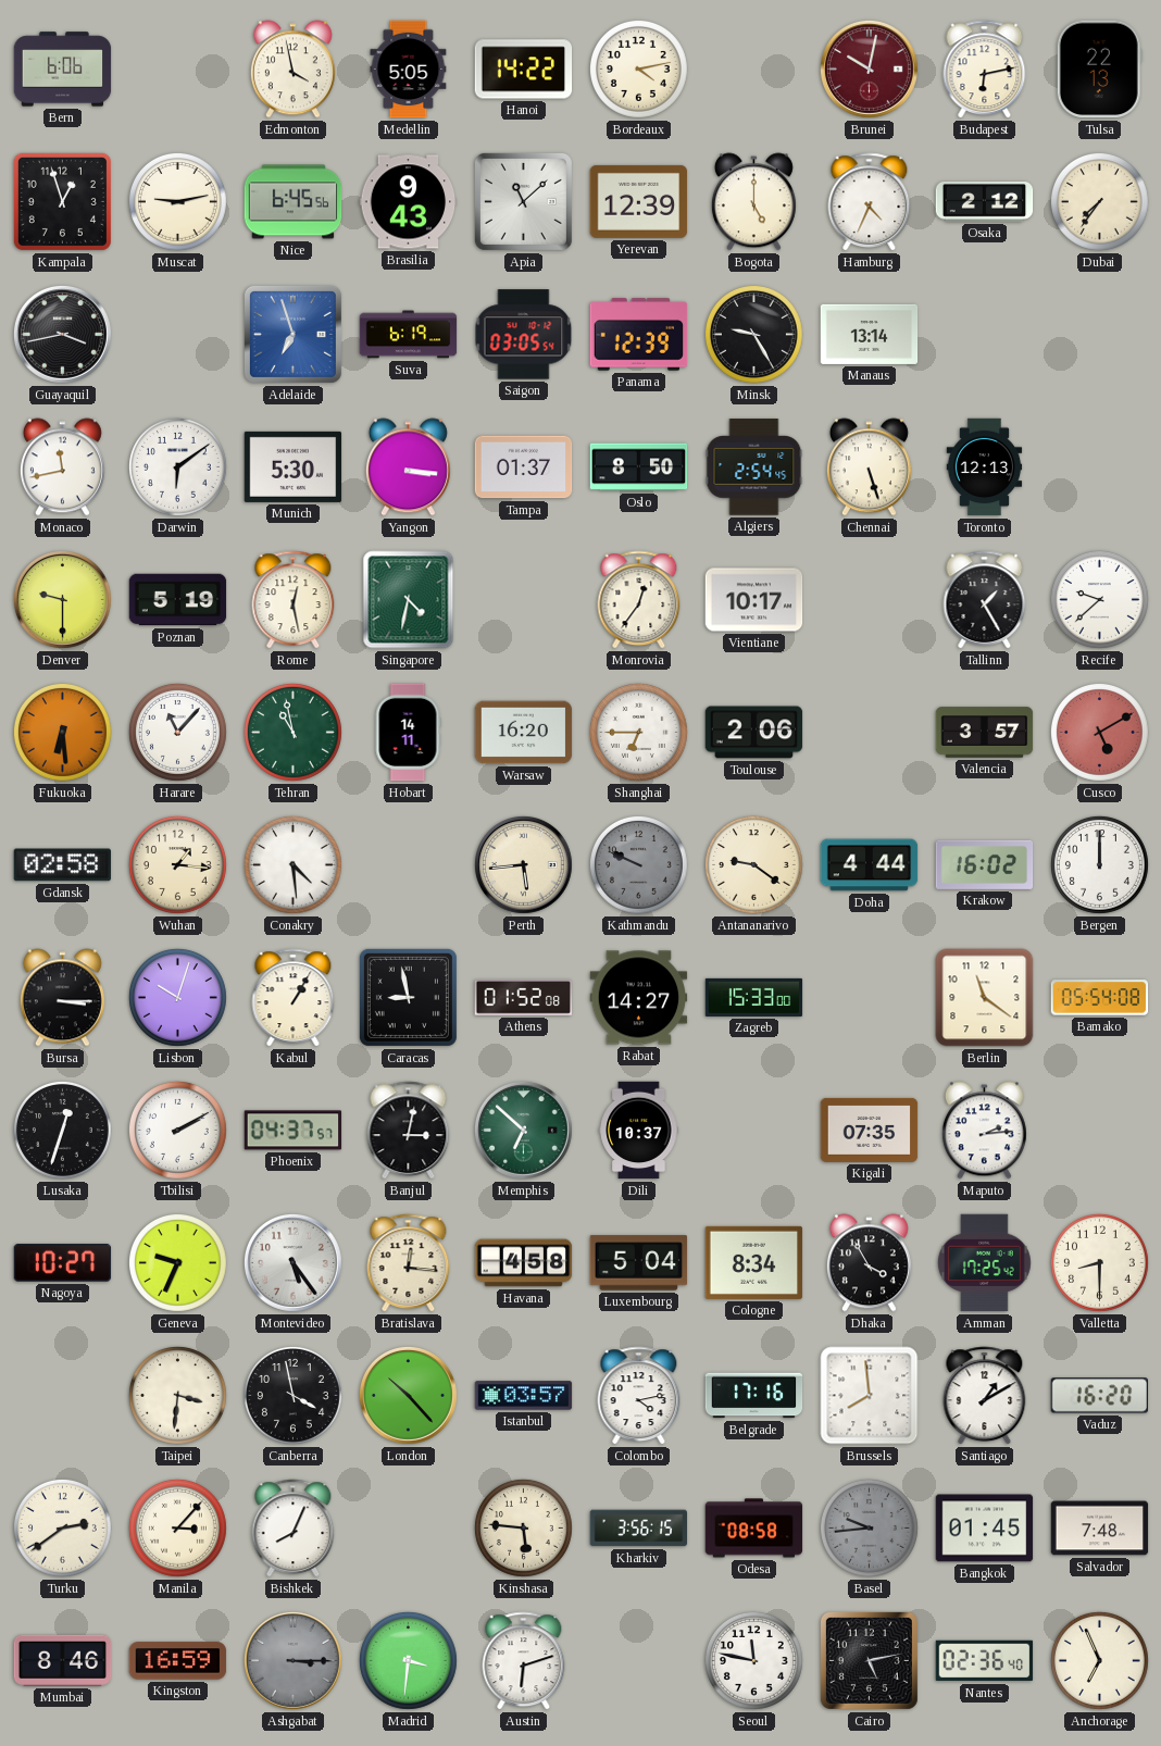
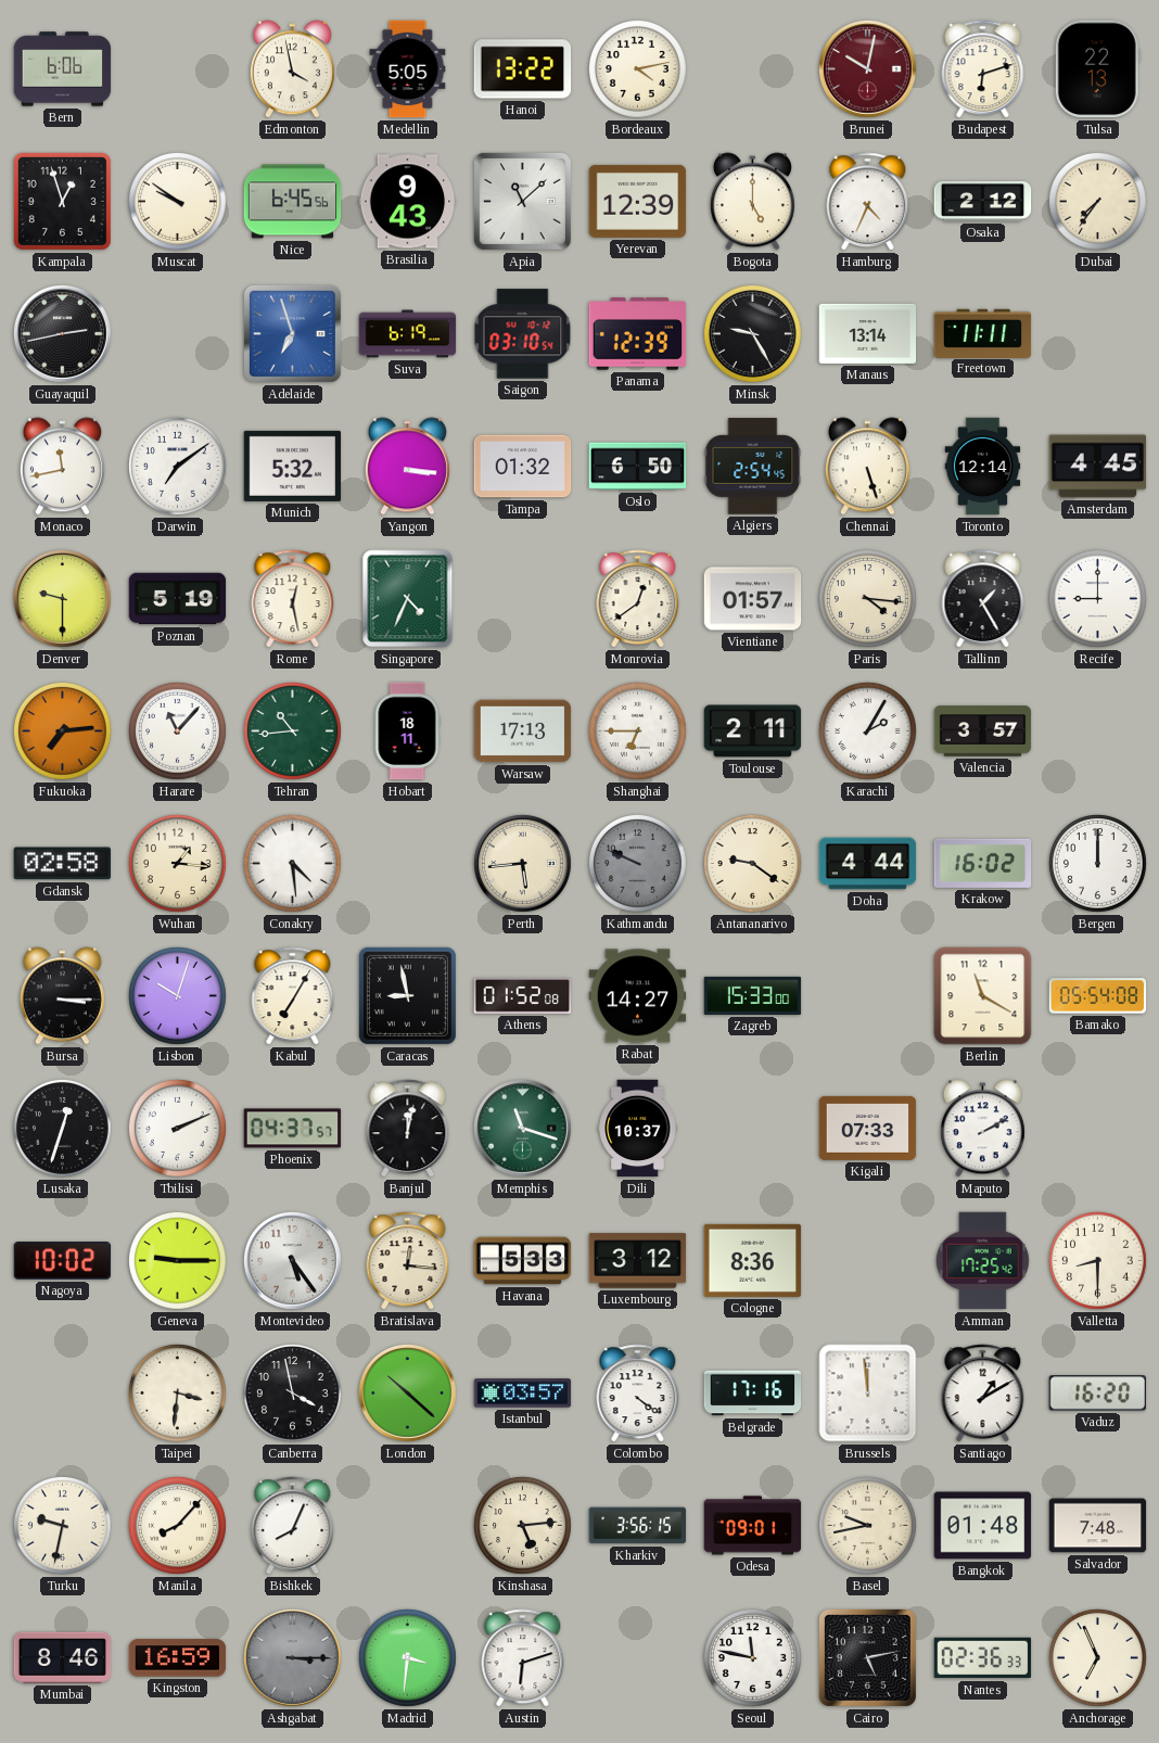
Hanoi: 14:22 -> 13:22
Budapest: 6:13 -> 6:12
Muscat: 9:13 -> 9:51
Guayaquil: 3:43 -> 2:43
Saigon: 03:05 -> 03:10
Freetown: none -> 11:11
Darwin: 6:09 -> 7:09
Munich: 5:30 -> 5:32
Tampa: 01:37 -> 01:32
Oslo: 8:50 -> 6:50
Toronto: 12:13 -> 12:14
Amsterdam: none -> 4:45
Singapore: 4:32 -> 4:34
Monrovia: 12:36 -> 12:39
Vientiane: 10:17 -> 01:57
Paris: none -> 4:16
Recife: 9:38 -> 9:00
Fukuoka: 6:29 -> 7:14
Tehran: 10:58 -> 10:44
Hobart: 14:11 -> 18:11
Warsaw: 16:20 -> 17:13
Toulouse: 2:06 -> 2:11
Karachi: none -> 2:05
Cusco: 5:10 -> none
Kabul: 1:05 -> 7:05
Berlin: 11:21 -> 11:20
Tbilisi: 2:10 -> 2:11
Banjul: 3:02 -> 12:02
Memphis: 6:52 -> 11:18
Kigali: 07:35 -> 07:33
Maputo: 2:14 -> 2:10
Nagoya: 10:27 -> 10:02
Geneva: 9:34 -> 9:15
Havana: 4:58 -> 5:33
Luxembourg: 5:04 -> 3:12
Cologne: 8:34 -> 8:36
Dhaka: 3:55 -> none
London: 10:23 -> 10:22
Colombo: 4:13 -> 4:21
Brussels: 7:59 -> 11:59
Turku: 2:39 -> 9:32
Manila: 3:07 -> 8:07
Kinshasa: 5:46 -> 5:14
Odesa: 08:58 -> 09:01
Basel: 9:44 -> 9:43
Basel dial: grey -> cream
Bangkok: 01:45 -> 01:48
Nantes: 02:36:40 -> 02:36:33
